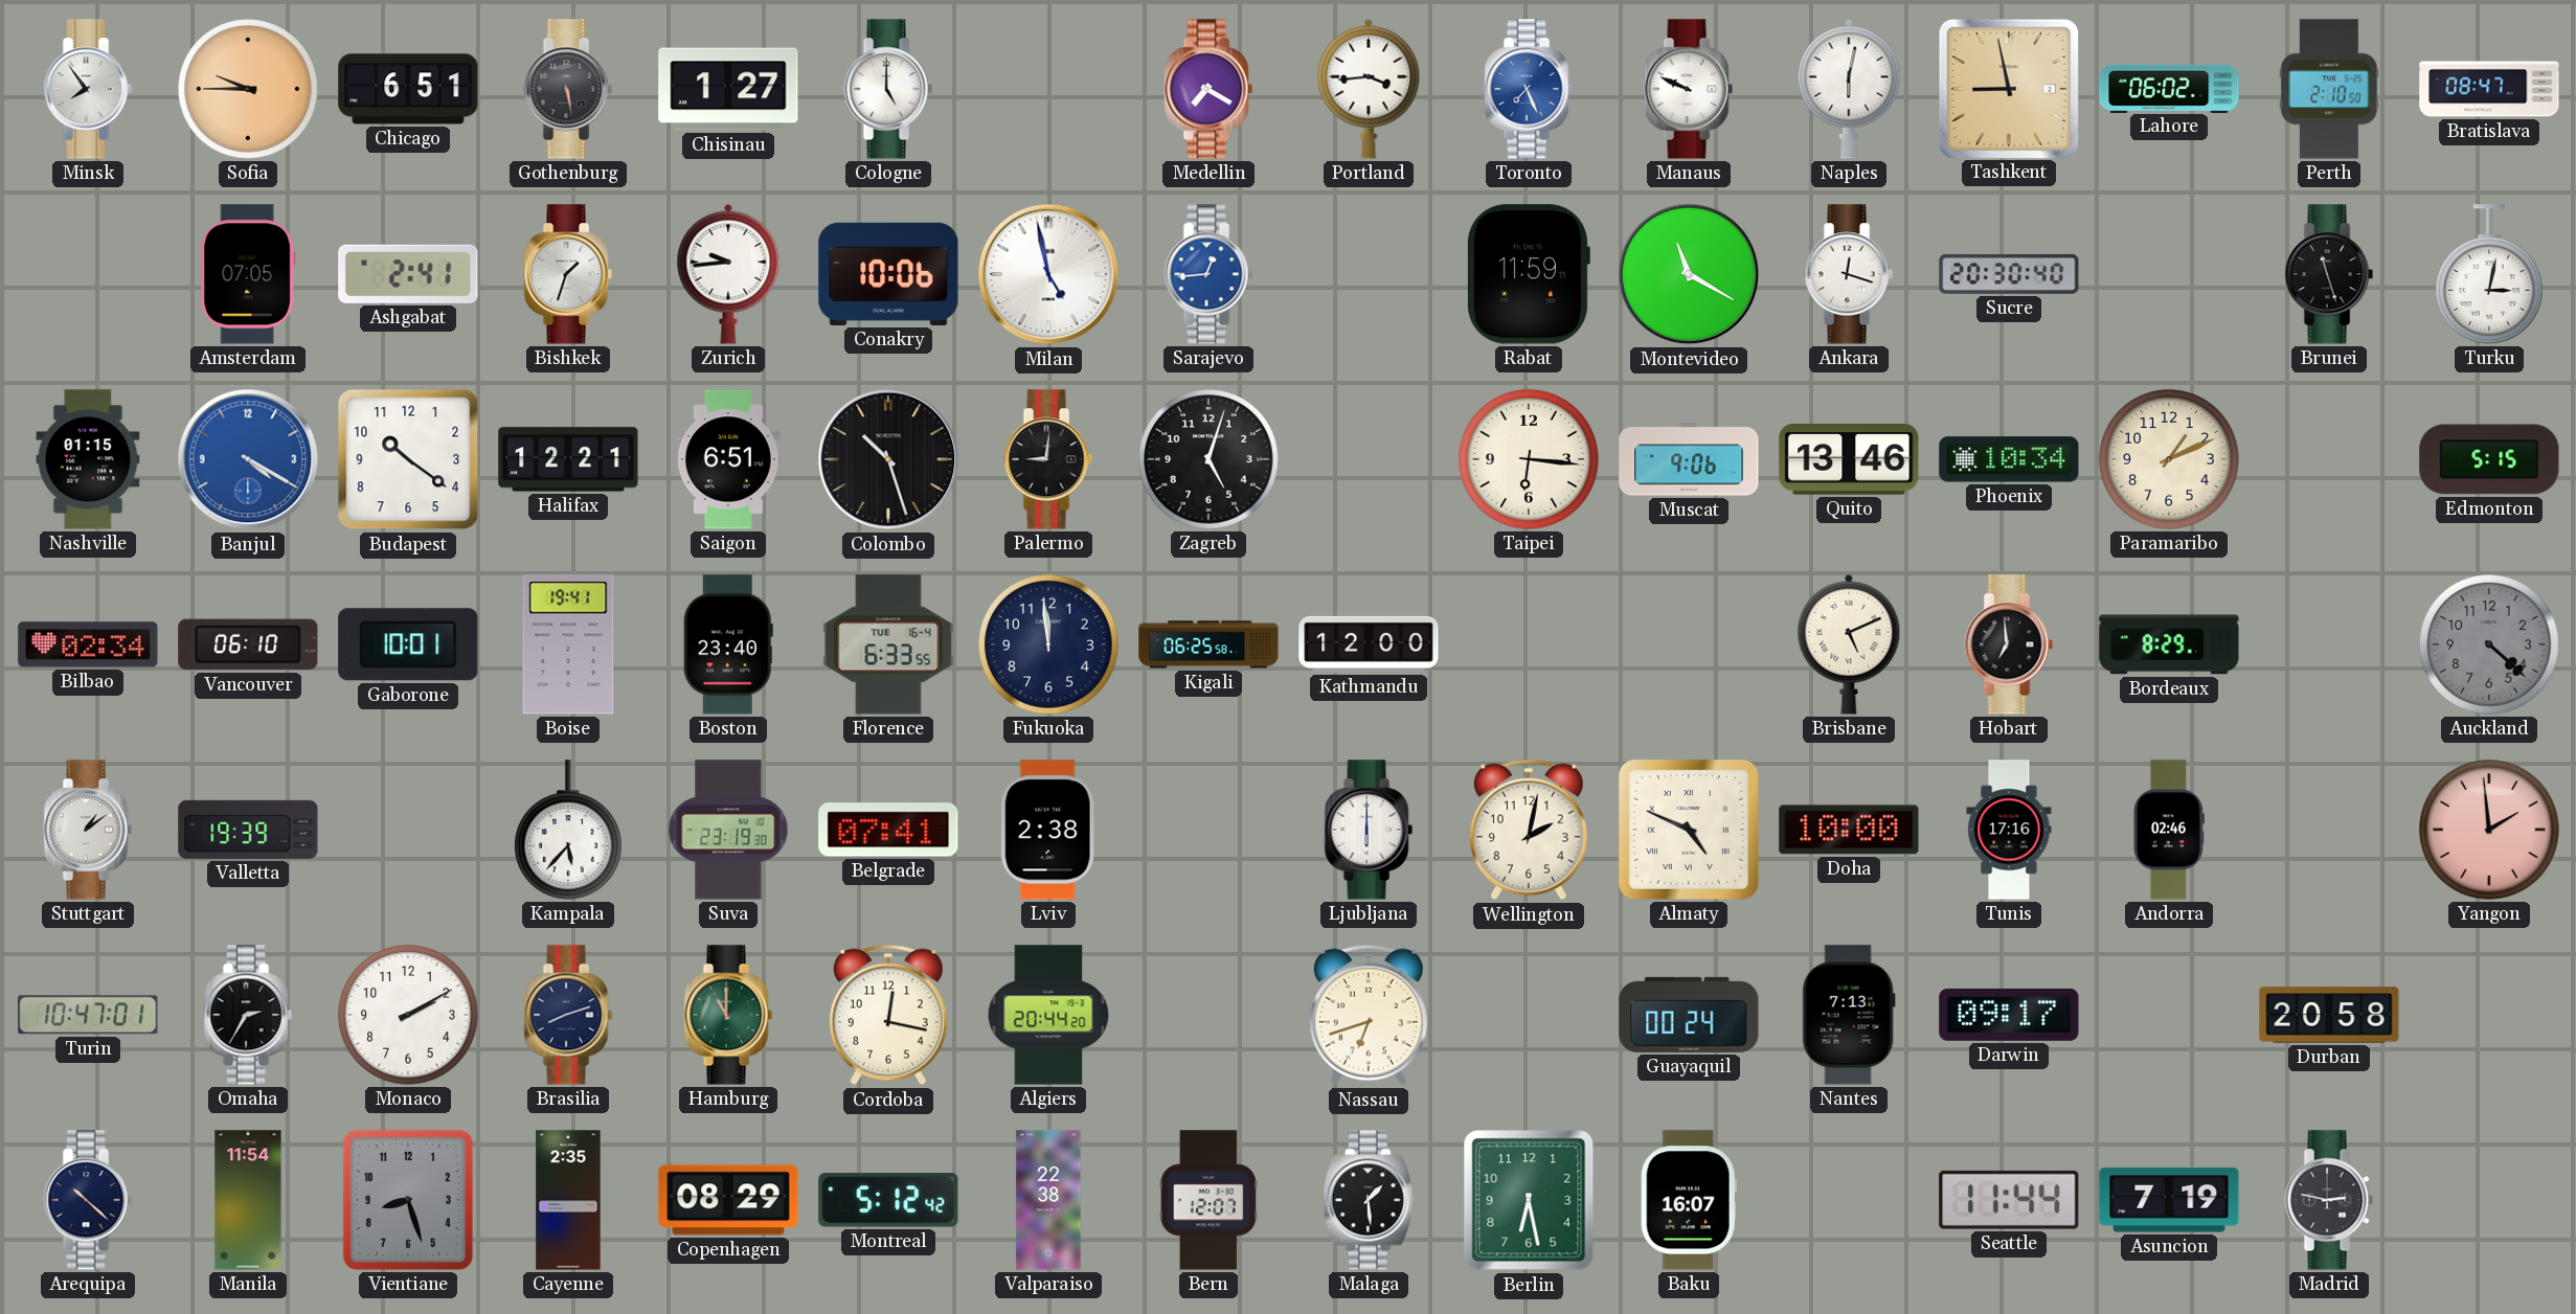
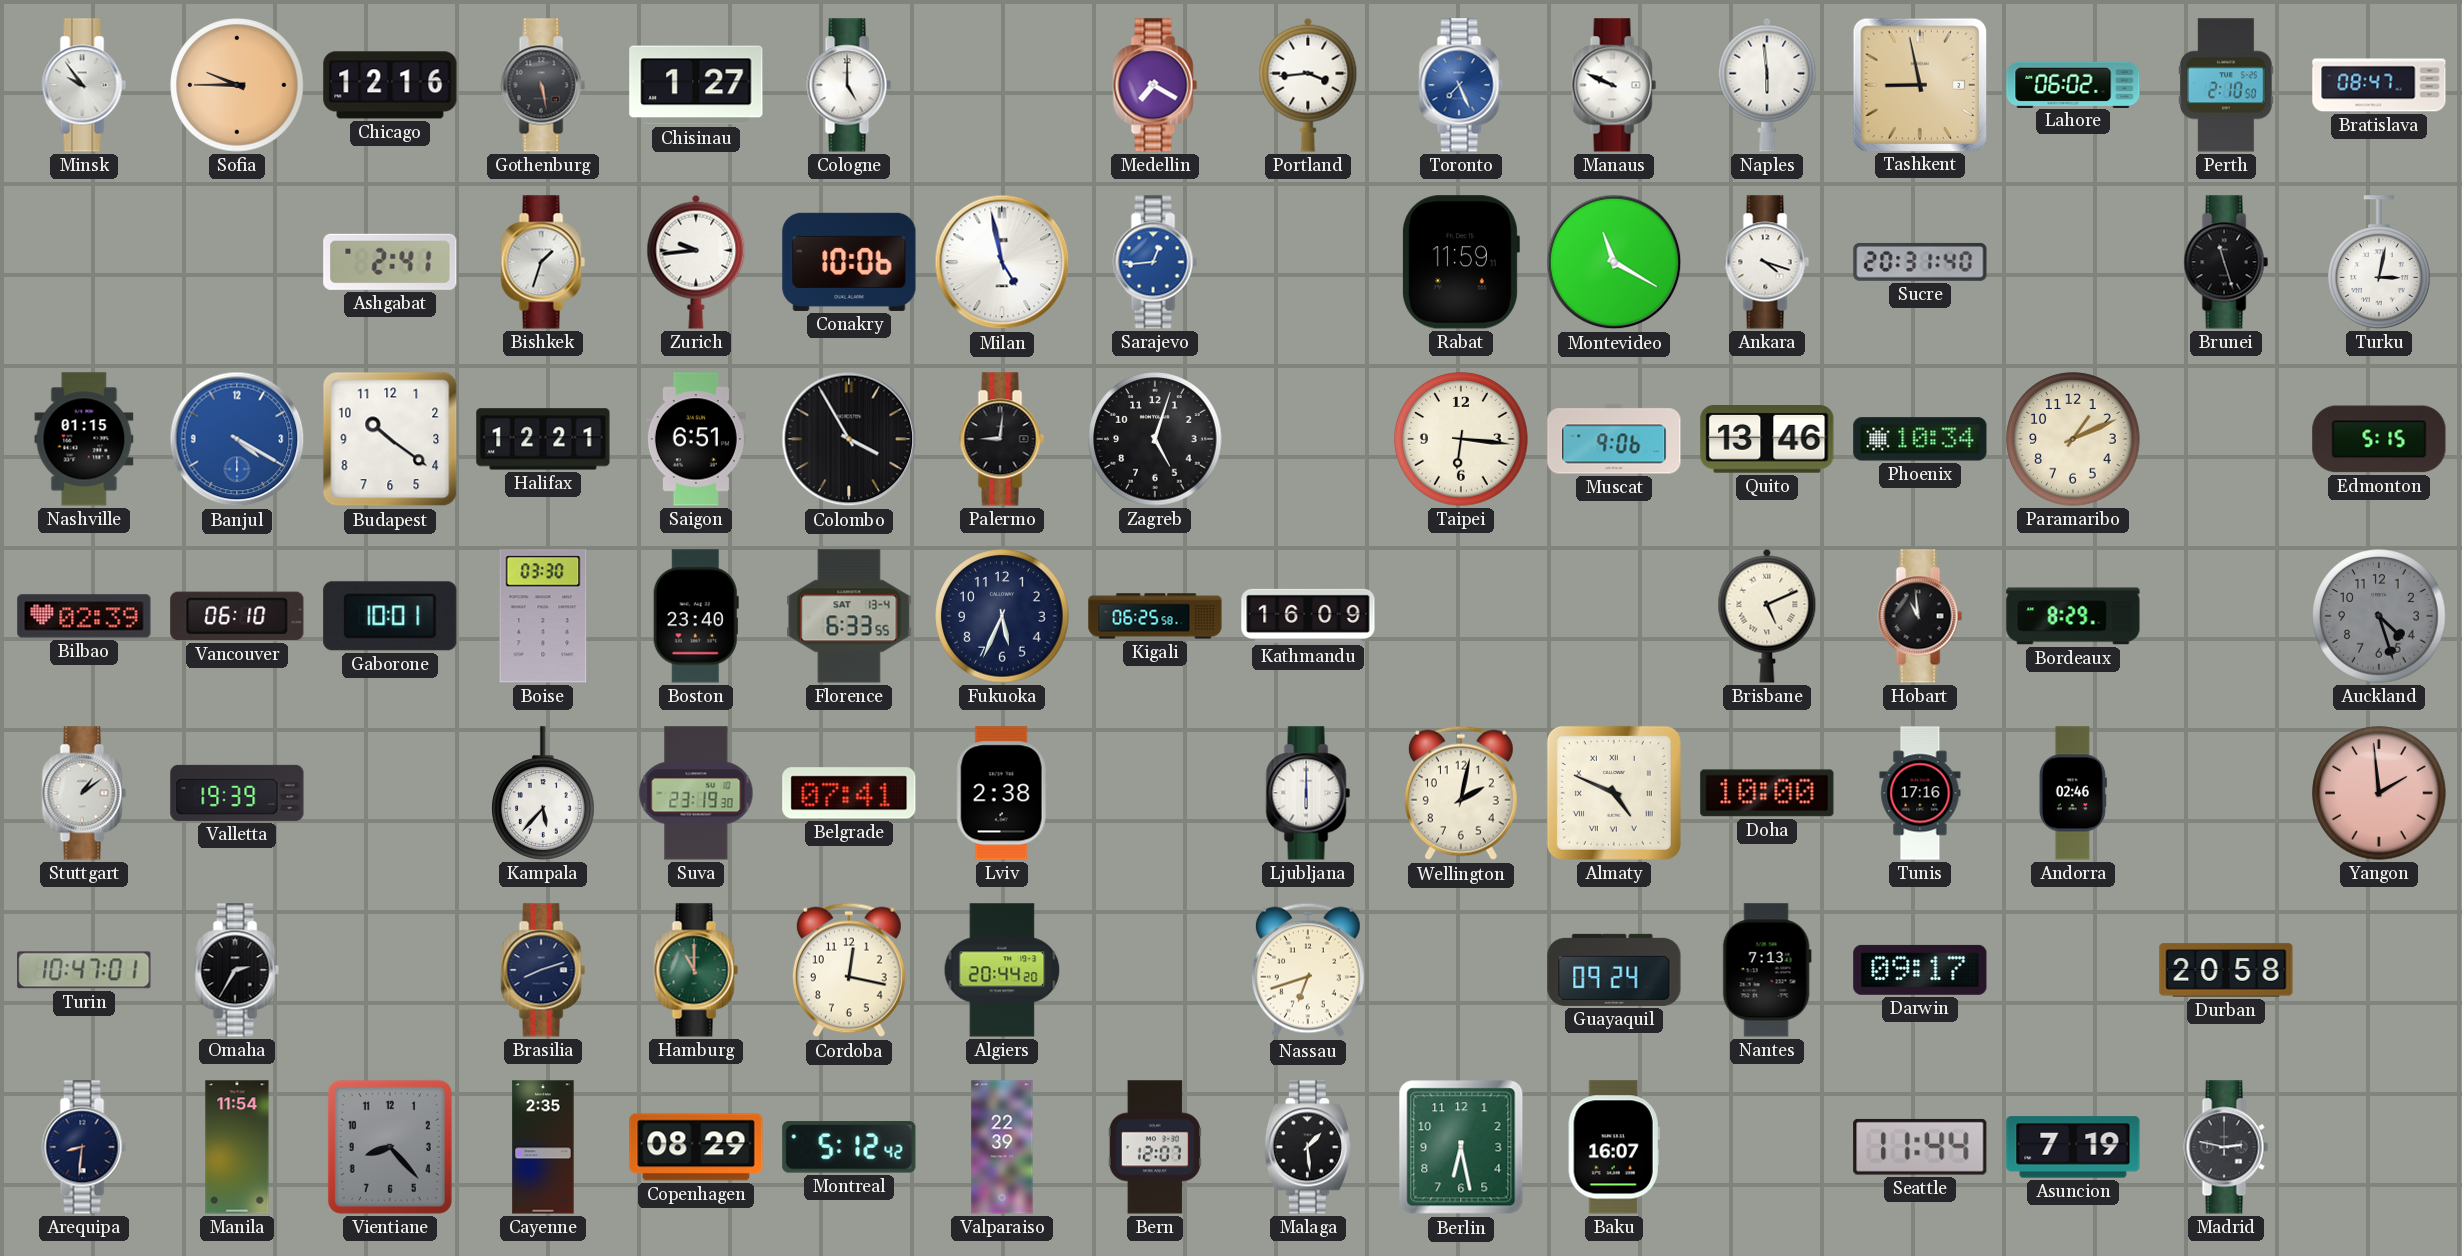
Minsk: 7:54 -> 9:54
Chicago: 6:51 -> 12:16
Naples: 6:02 -> 5:59
Amsterdam: 07:05 -> none
Ankara: 12:18 -> 4:18
Sucre: 20:30 -> 20:31
Colombo: 10:27 -> 3:55
Bilbao: 02:34 -> 02:39
Boise: 19:41 -> 03:30
Florence date: TUE 16-4 -> SAT 13-4
Fukuoka: 11:59 -> 5:34
Kathmandu: 12:00 -> 16:09
Hobart: 6:59 -> 10:59
Auckland: 4:22 -> 4:27
Monaco: 2:10 -> none
Guayaquil: 00:24 -> 09:24
Arequipa: 10:22 -> 8:31
Vientiane: 8:27 -> 8:23
Valparaiso: 22:38 -> 22:39
